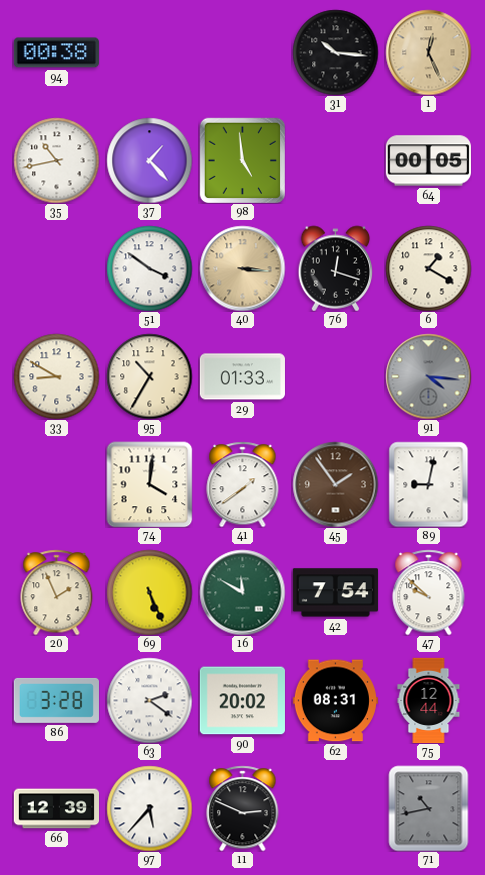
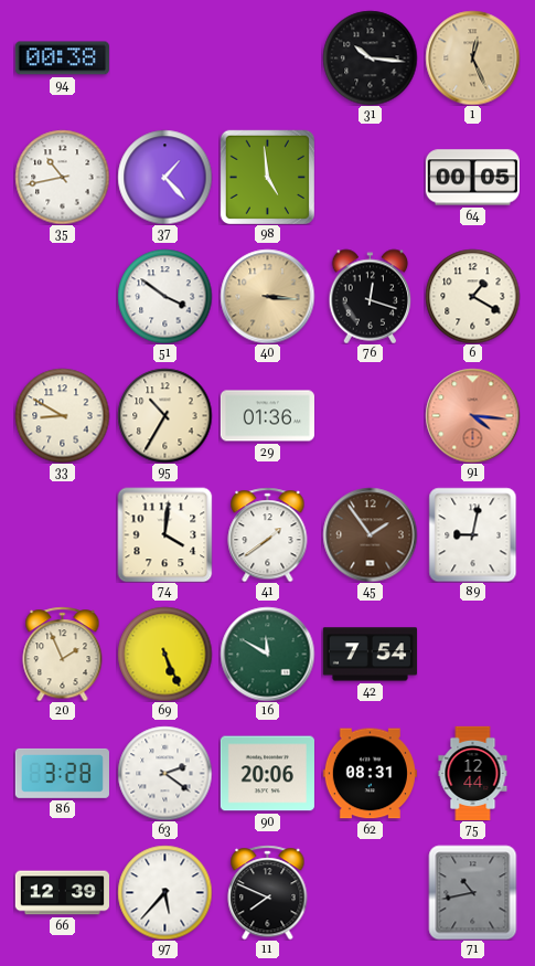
29: 01:33 -> 01:36
91 dial: grey -> salmon
47: 9:52 -> none
90: 20:02 -> 20:06
11: 2:49 -> 7:49
